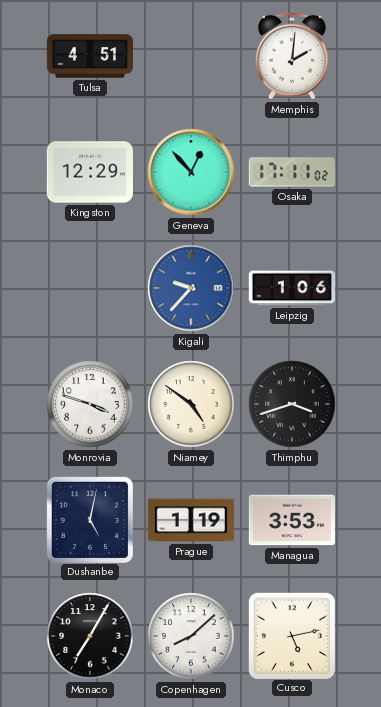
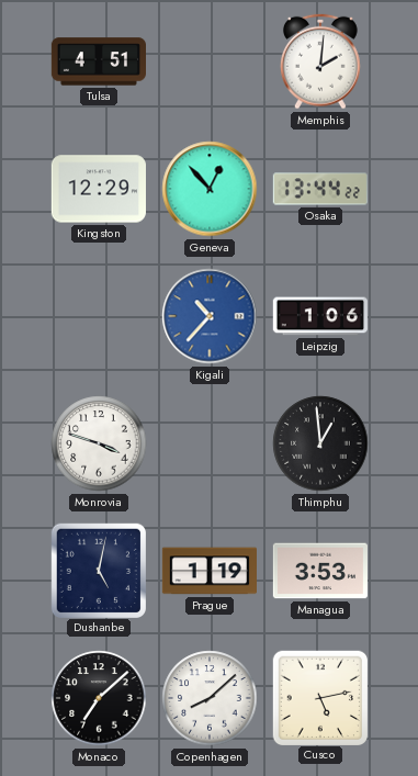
Osaka: 17:11 -> 13:44
Kigali: 9:37 -> 10:37
Niamey: 4:51 -> none
Thimphu: 3:42 -> 12:59
Monaco: 7:05 -> 7:08
